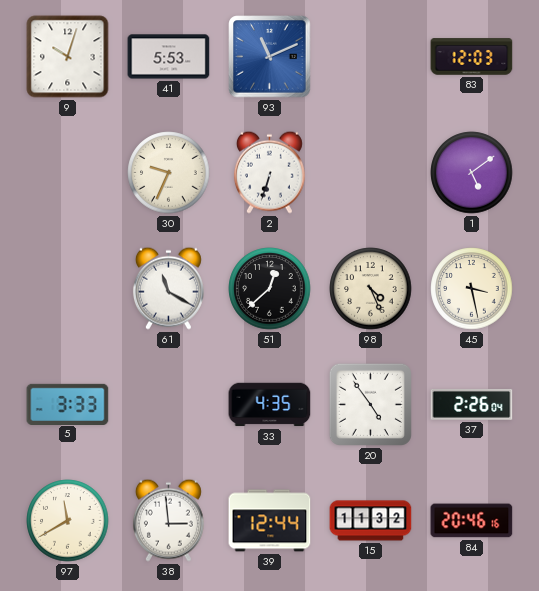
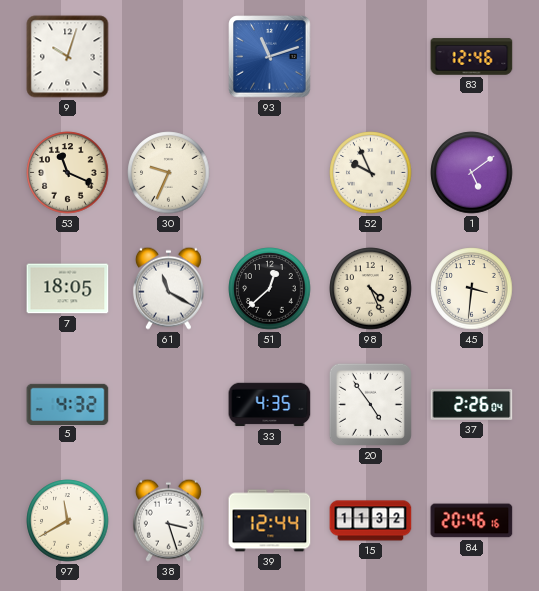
41: 5:53 -> none
93: 11:11 -> 11:12
83: 12:03 -> 12:46
53: none -> 11:19
2: 6:33 -> none
52: none -> 9:56
7: none -> 18:05
45: 3:28 -> 3:31
5: 3:33 -> 4:32
38: 2:59 -> 3:27
